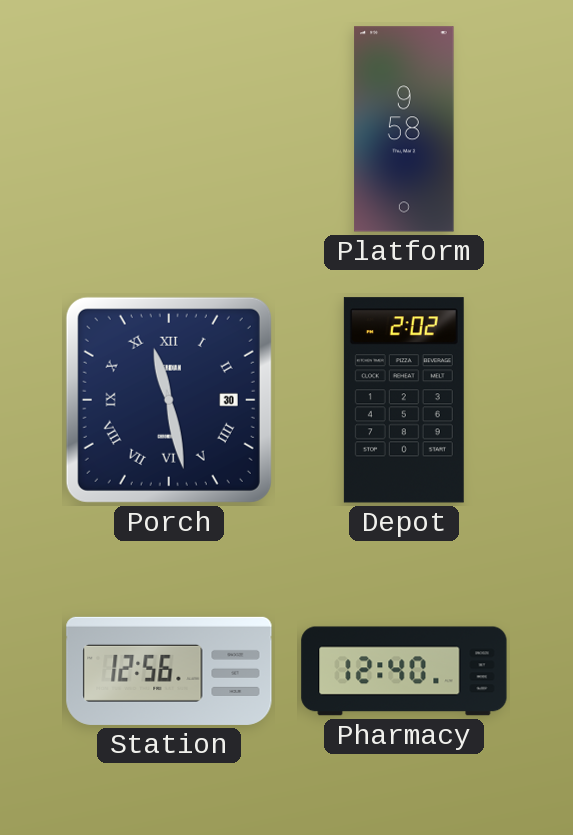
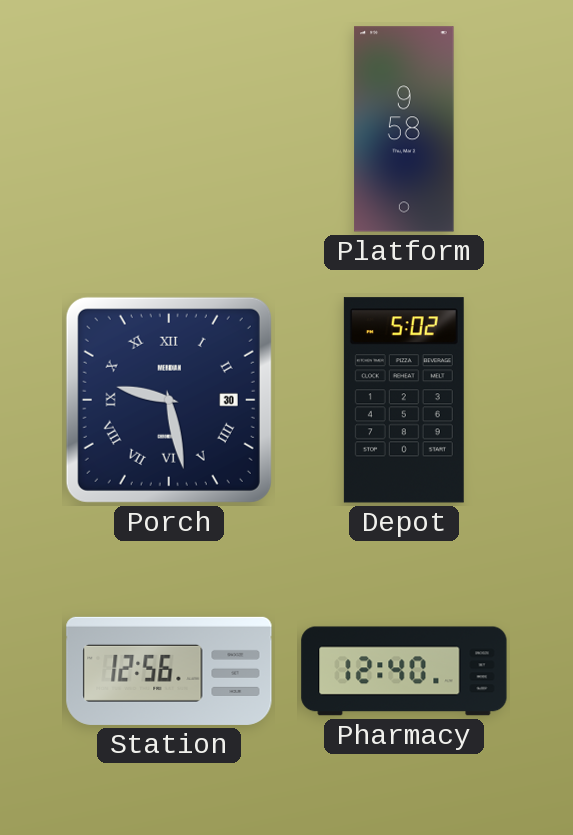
Porch: 11:28 -> 9:28
Depot: 2:02 -> 5:02
